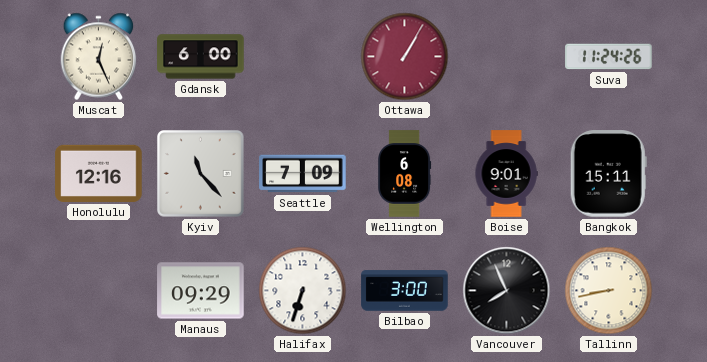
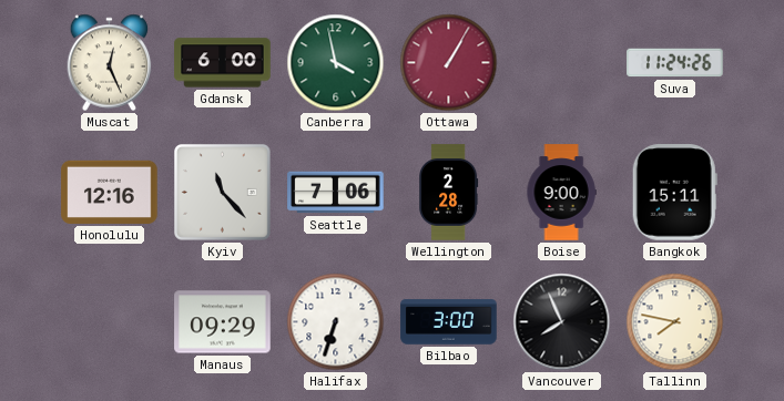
Canberra: none -> 3:58
Seattle: 7:09 -> 7:06
Wellington: 6:08 -> 2:28
Boise: 9:01 -> 9:00
Tallinn: 8:43 -> 7:47
